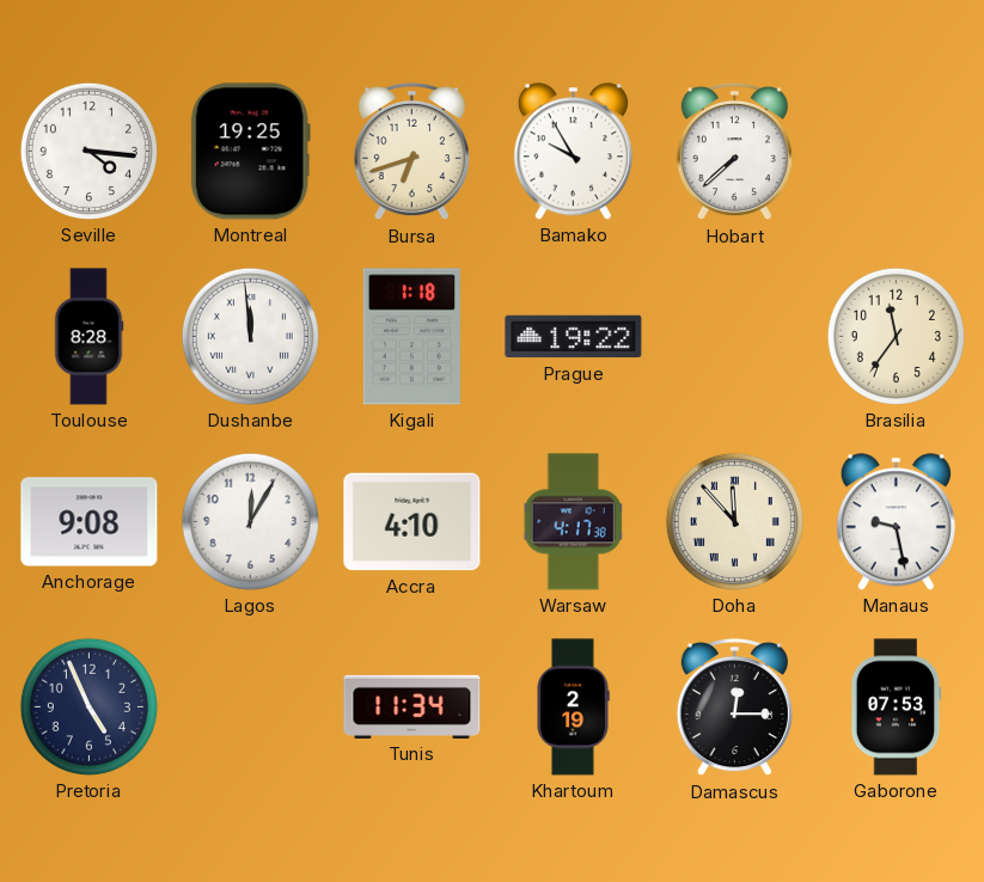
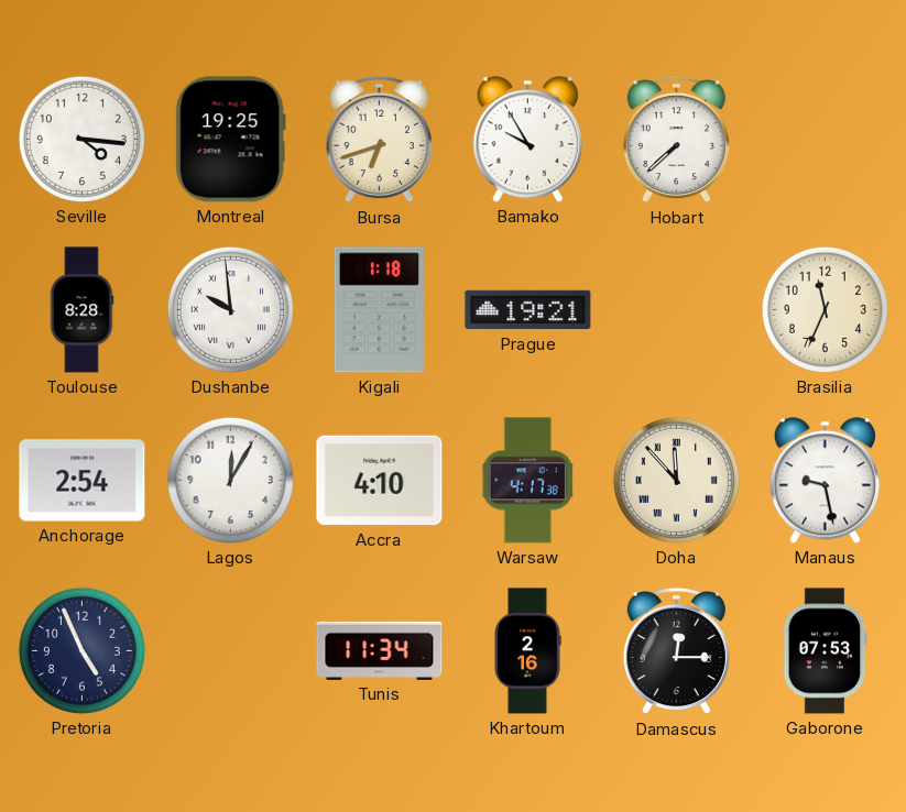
Dushanbe: 11:59 -> 9:59
Prague: 19:22 -> 19:21
Brasilia: 11:36 -> 11:34
Anchorage: 9:08 -> 2:54
Khartoum: 2:19 -> 2:16
